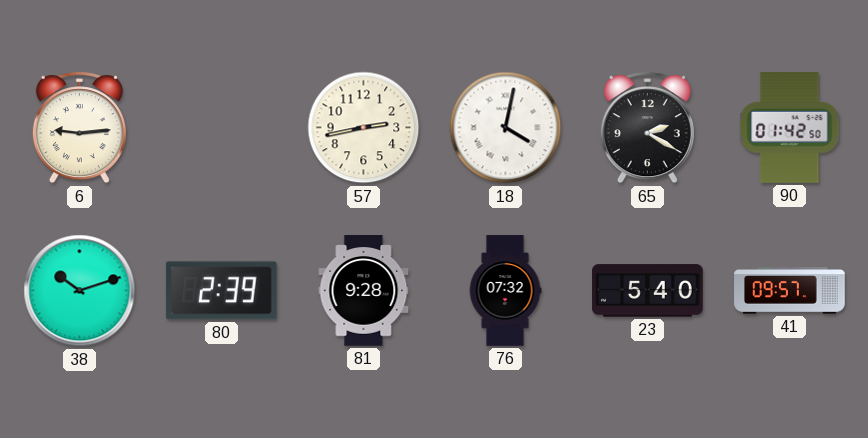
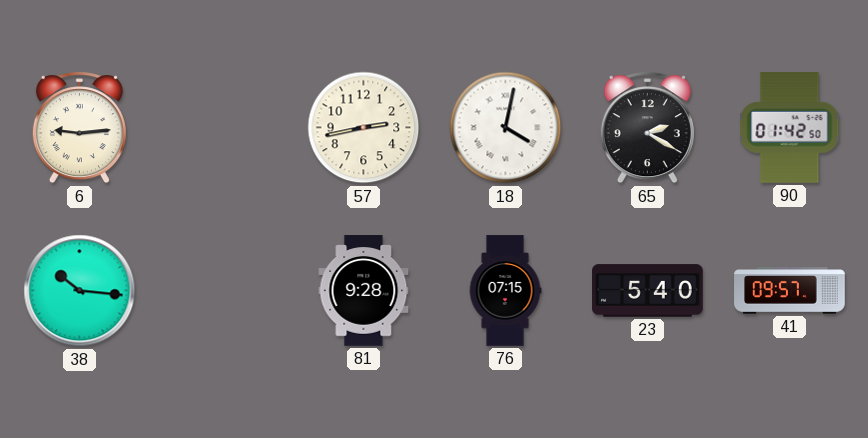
38: 10:12 -> 10:16
80: 2:39 -> none
76: 07:32 -> 07:15
